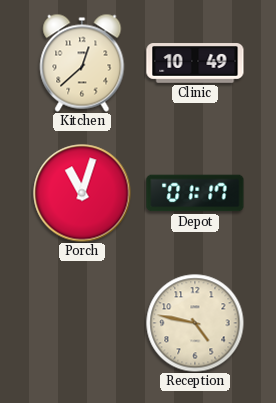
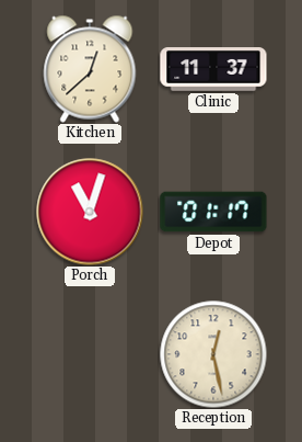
Clinic: 10:49 -> 11:37
Reception: 4:47 -> 12:28
